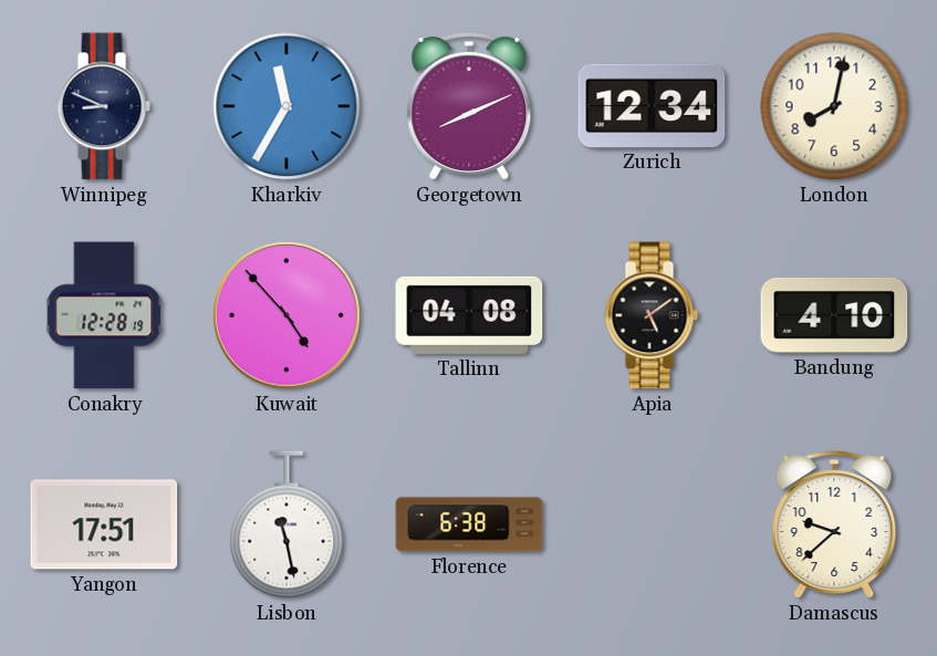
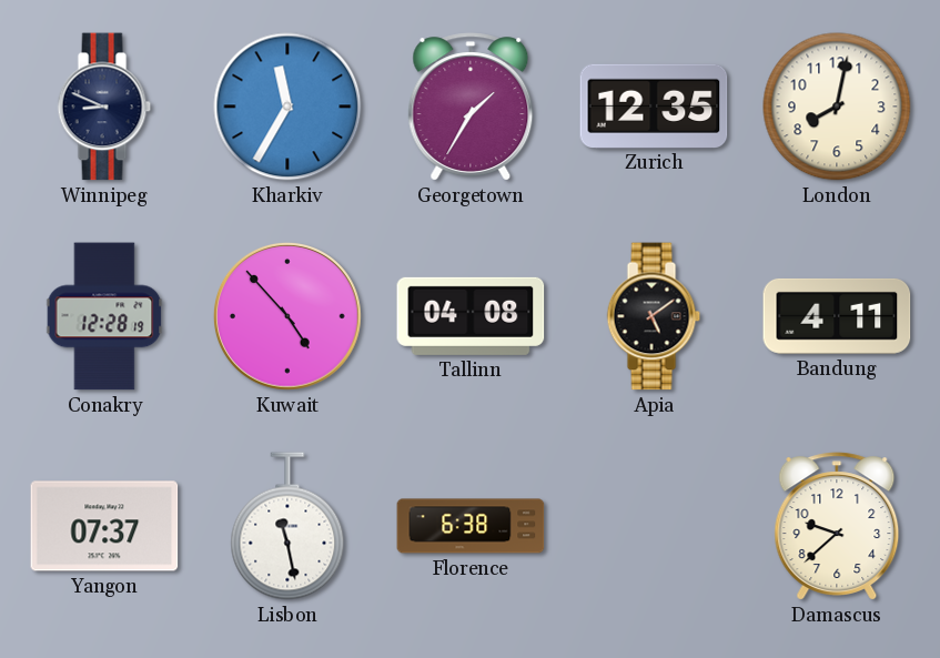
Georgetown: 8:11 -> 1:35
Zurich: 12:34 -> 12:35
Bandung: 4:10 -> 4:11
Yangon: 17:51 -> 07:37
